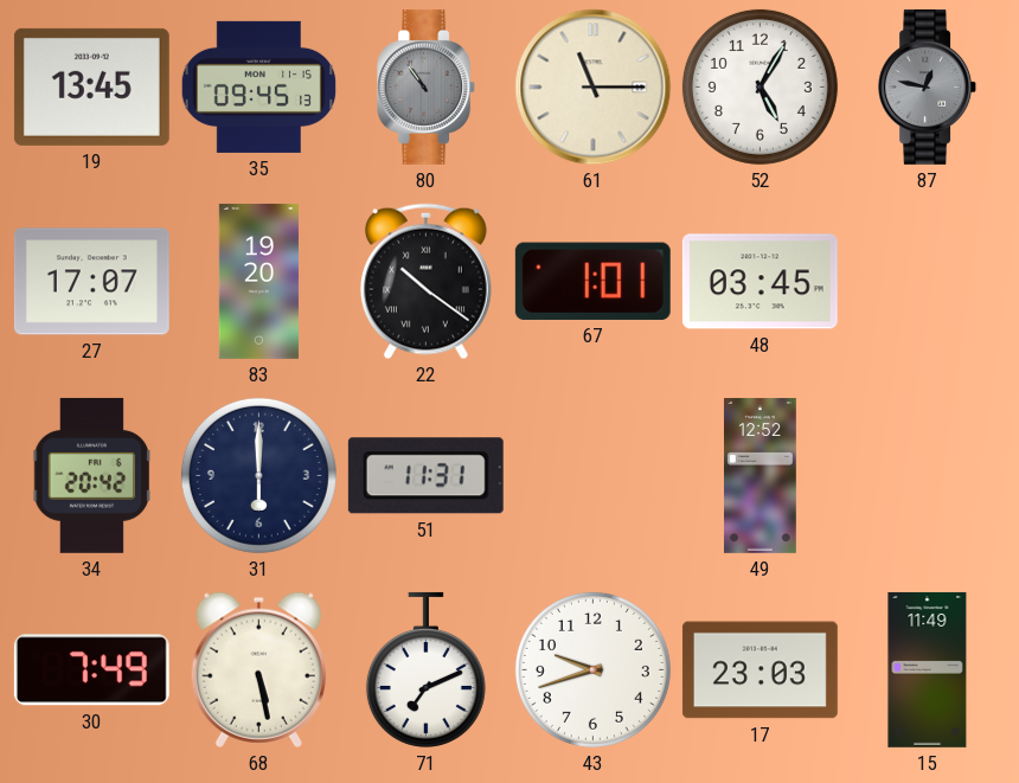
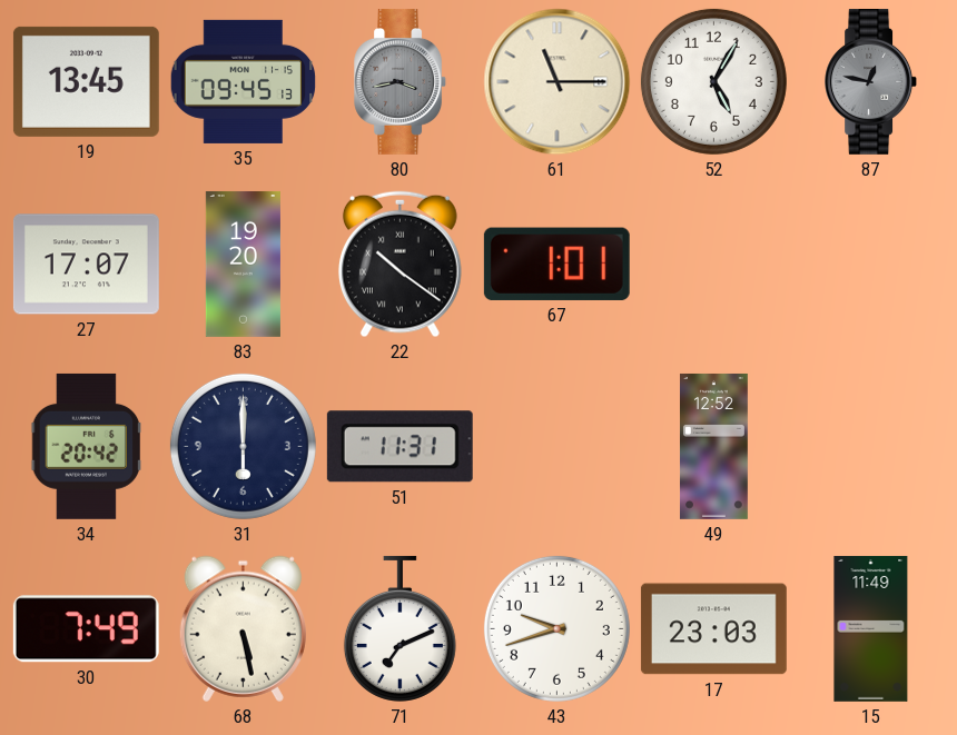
80: 10:54 -> 3:43
48: 03:45 -> none
